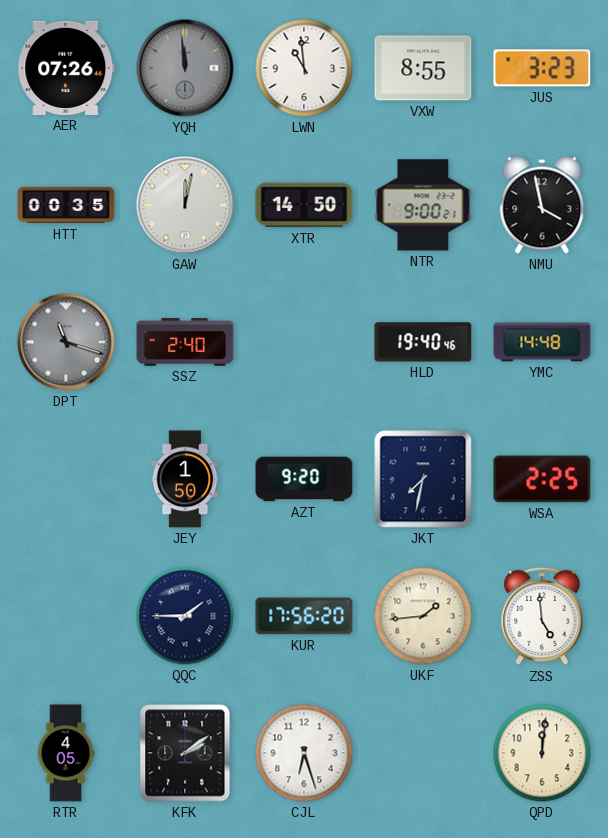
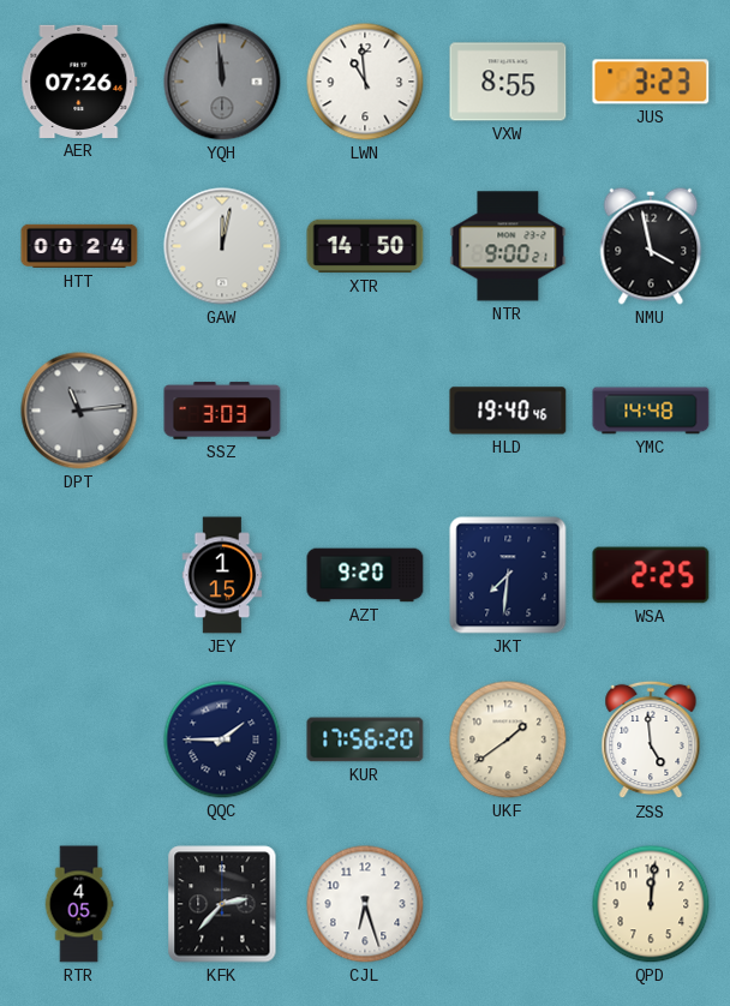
HTT: 00:35 -> 00:24
DPT: 11:18 -> 11:14
SSZ: 2:40 -> 3:03
JEY: 1:50 -> 1:15
JKT: 7:32 -> 7:31
UKF: 1:44 -> 1:39
KFK: 2:09 -> 2:37
